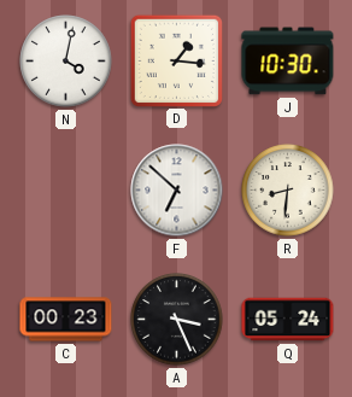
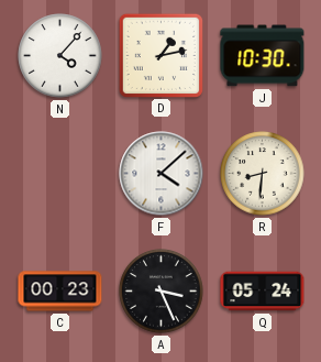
N: 4:02 -> 4:07
D: 1:16 -> 1:13
F: 6:52 -> 4:08
